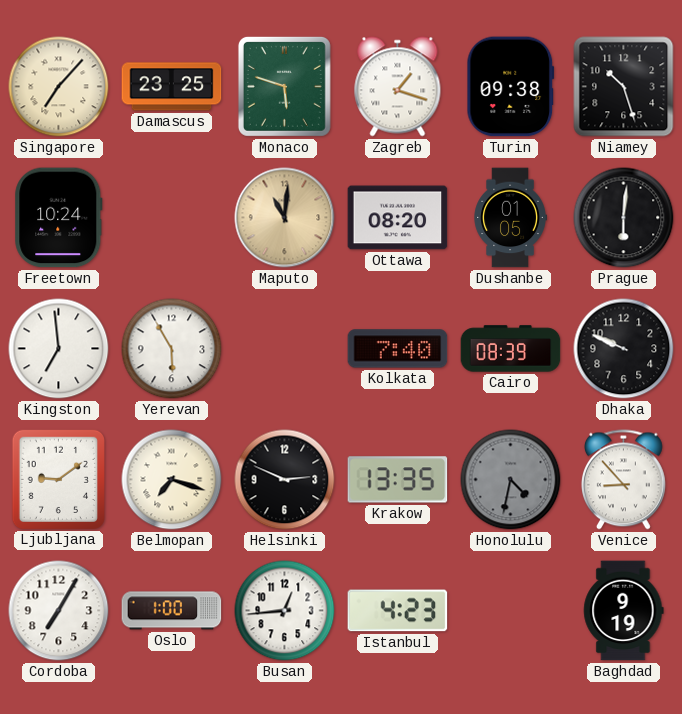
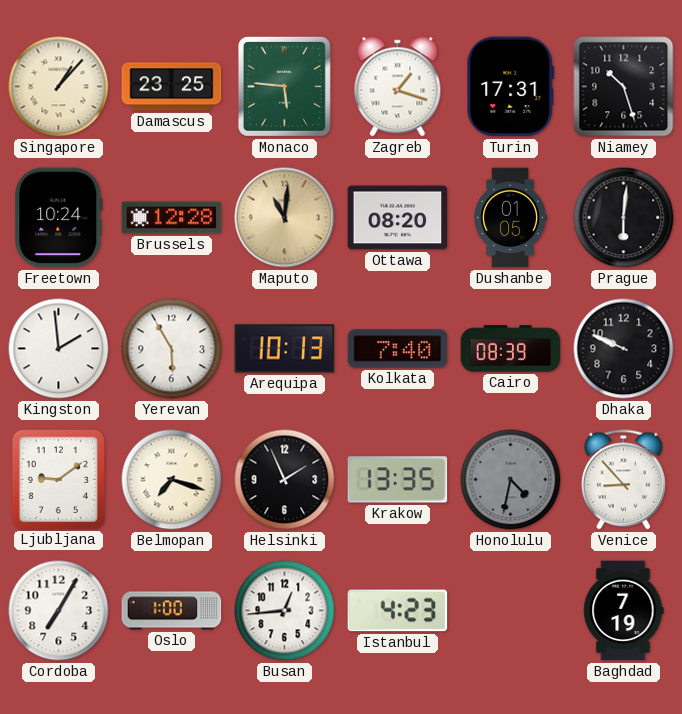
Singapore: 7:07 -> 1:07
Monaco: 5:48 -> 5:46
Turin: 09:38 -> 17:31
Brussels: none -> 12:28
Kingston: 6:59 -> 1:59
Arequipa: none -> 10:13
Helsinki: 2:49 -> 1:56
Baghdad: 9:19 -> 7:19
